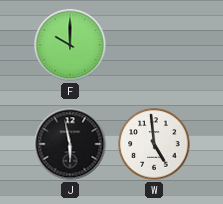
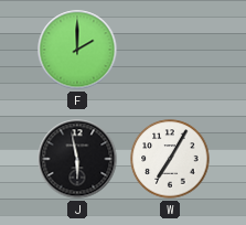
F: 10:00 -> 2:00
W: 4:59 -> 7:05
